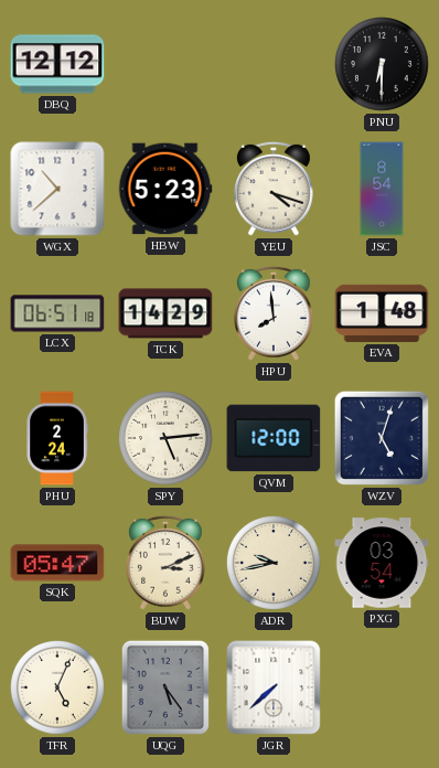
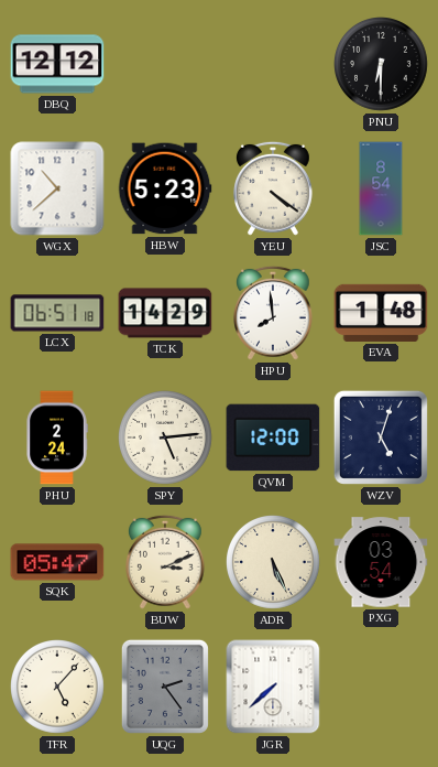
YEU: 4:18 -> 4:21
ADR: 9:43 -> 5:26
TFR: 5:04 -> 5:07
UQG: 5:24 -> 2:24
